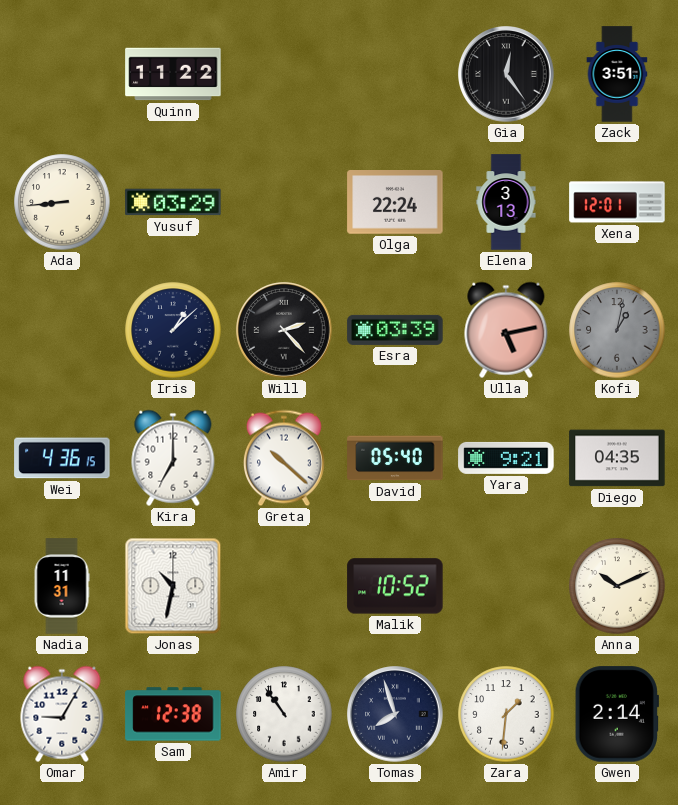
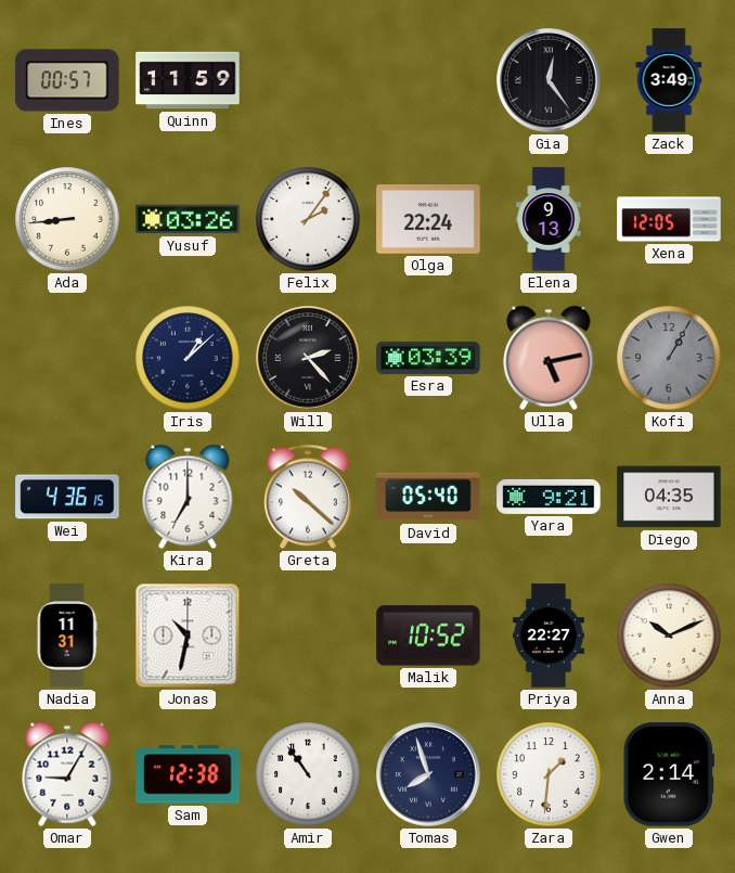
Ines: none -> 00:57
Quinn: 11:22 -> 11:59
Zack: 3:51 -> 3:49
Yusuf: 03:29 -> 03:26
Felix: none -> 2:06
Elena: 3:13 -> 9:13
Xena: 12:01 -> 12:05
Kofi: 1:02 -> 1:05
Priya: none -> 22:27
